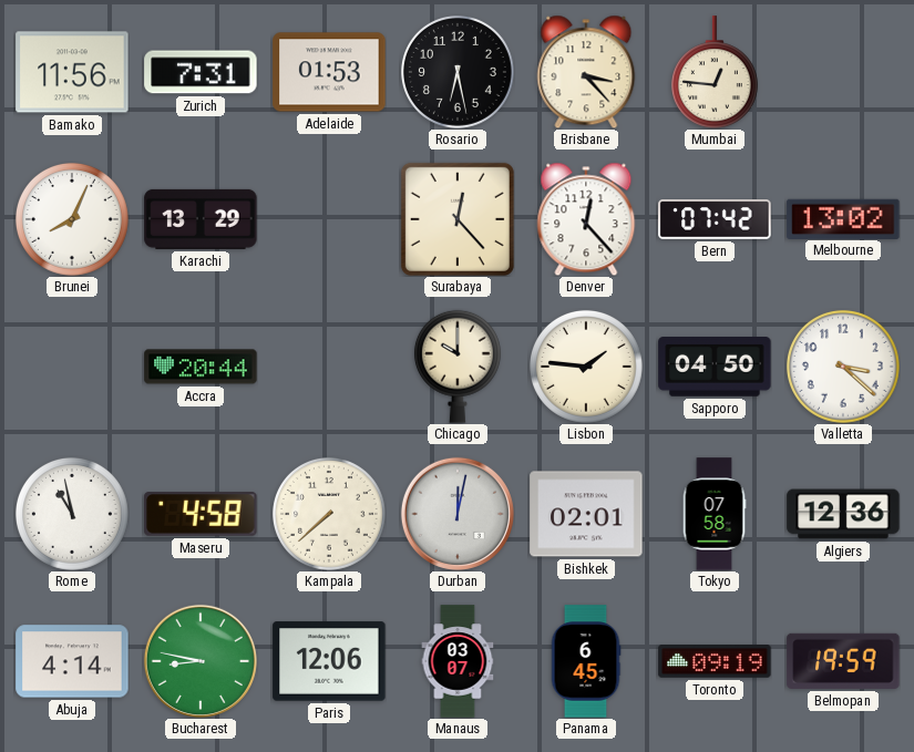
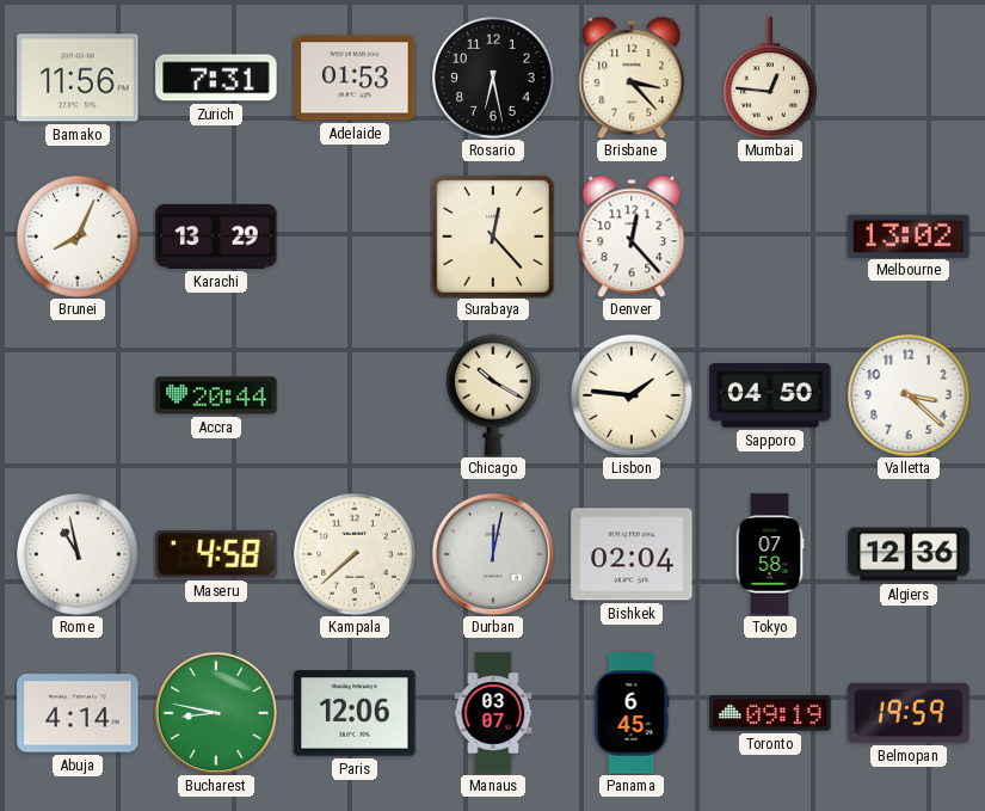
Bern: 07:42 -> none
Chicago: 10:00 -> 10:20
Bishkek: 02:01 -> 02:04
